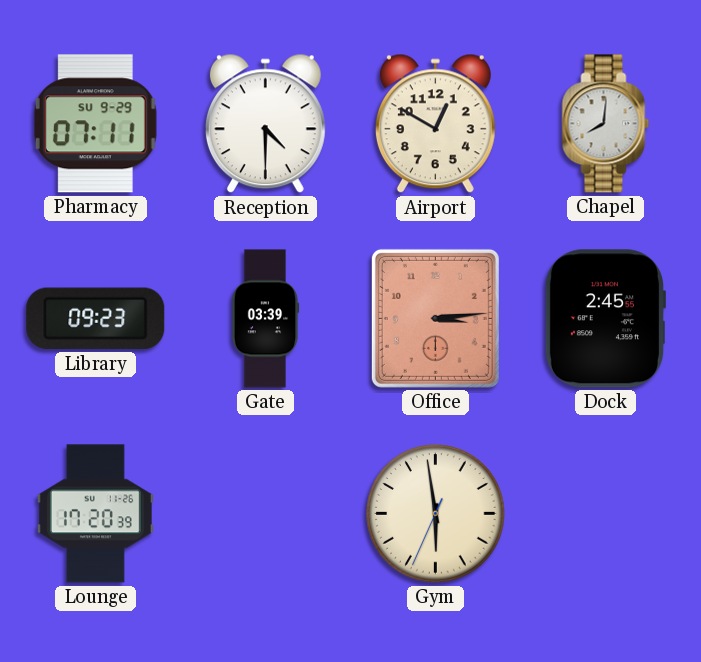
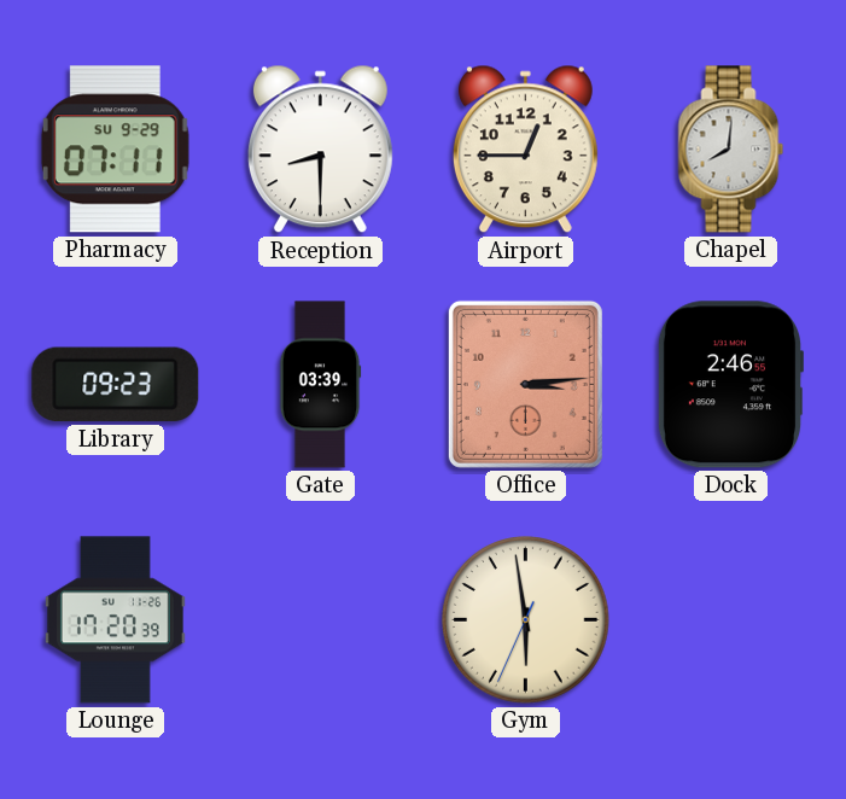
Reception: 4:30 -> 8:30
Airport: 12:50 -> 12:45
Dock: 2:45 -> 2:46
